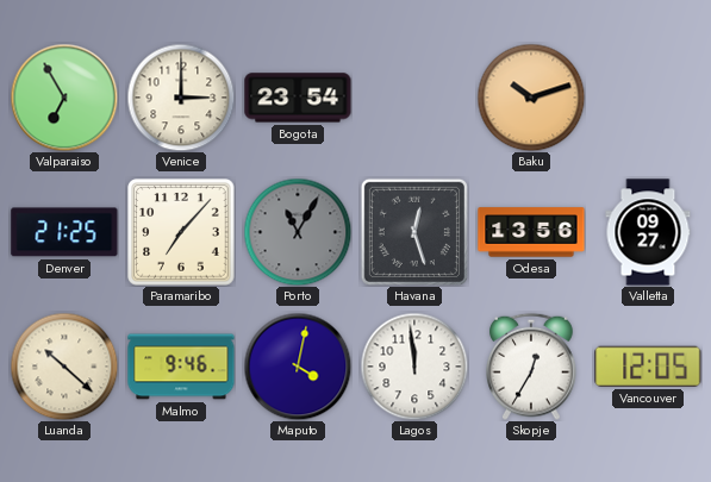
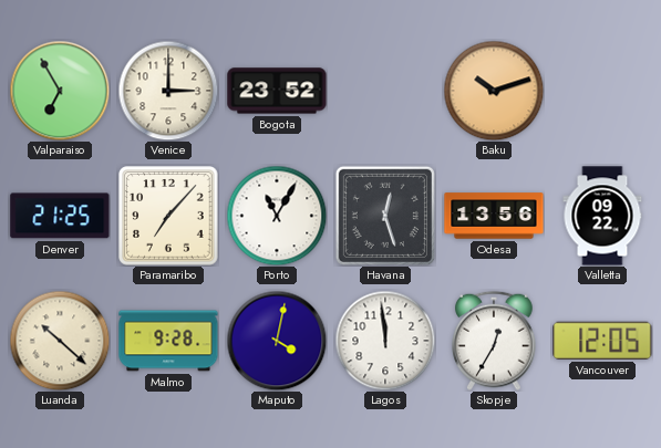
Bogota: 23:54 -> 23:52
Porto dial: grey -> white
Valletta: 09:27 -> 09:22
Malmo: 9:46 -> 9:28
